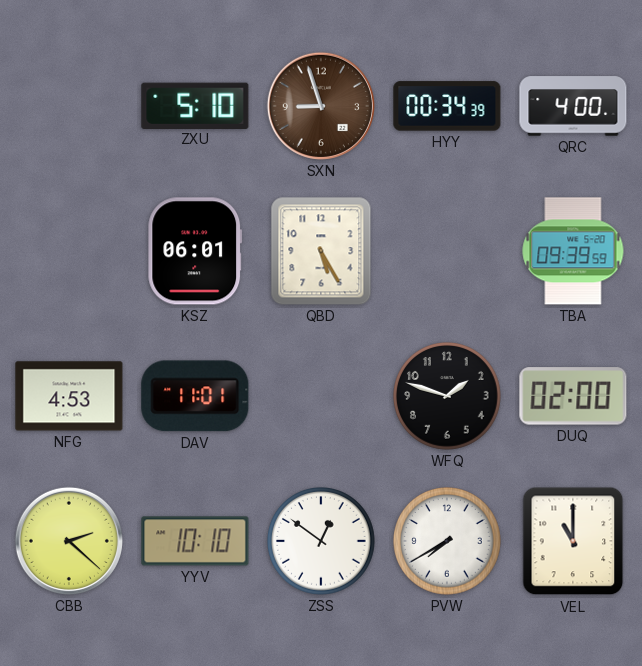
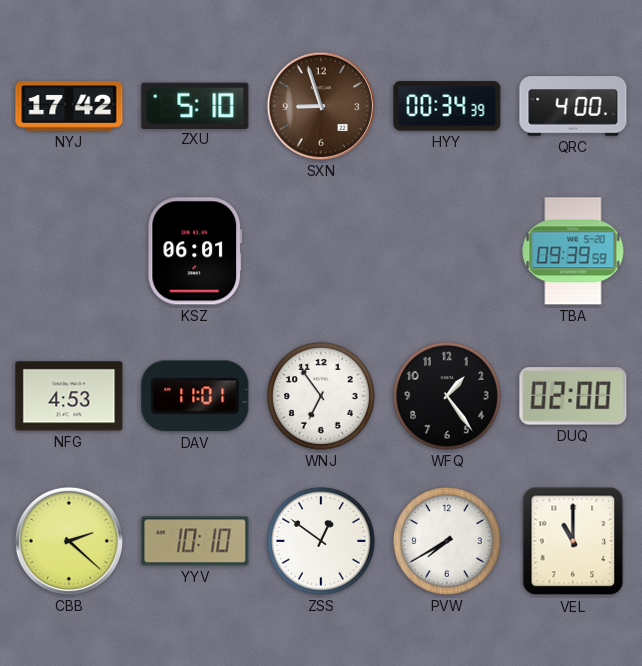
NYJ: none -> 17:42
QBD: 5:25 -> none
WNJ: none -> 6:54
WFQ: 1:48 -> 1:24
